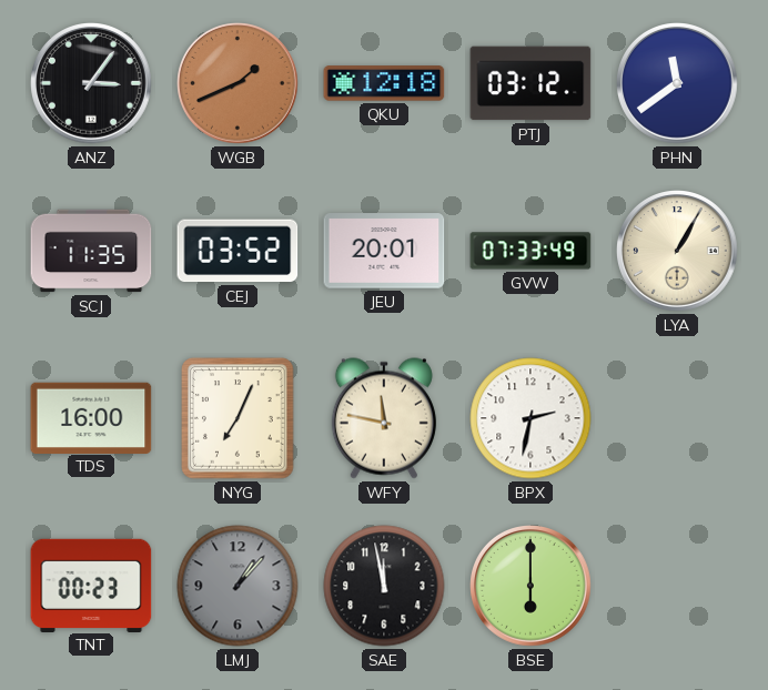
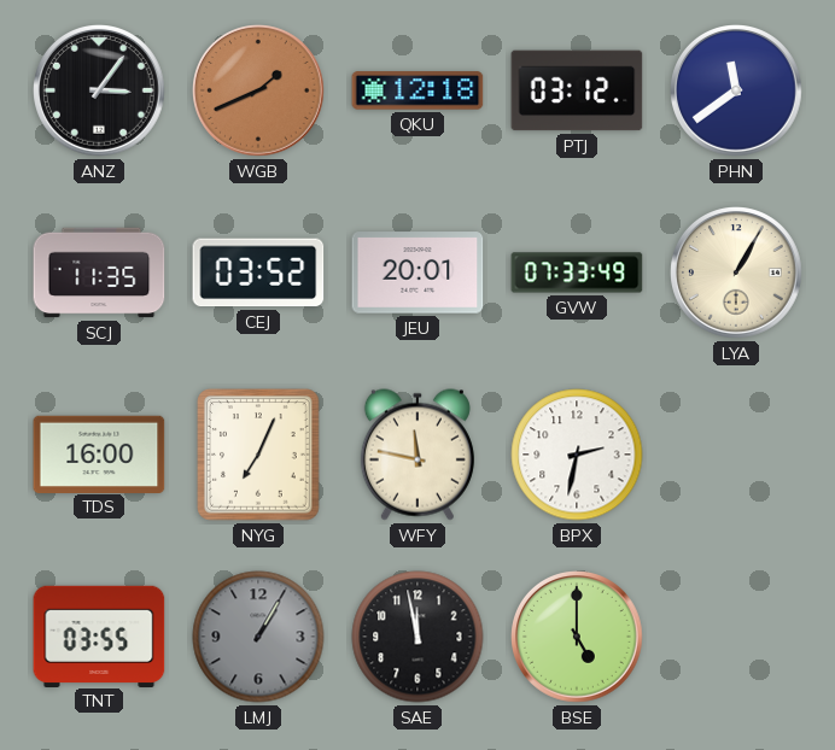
TNT: 00:23 -> 03:55
LMJ: 1:07 -> 1:05
BSE: 6:00 -> 5:00
